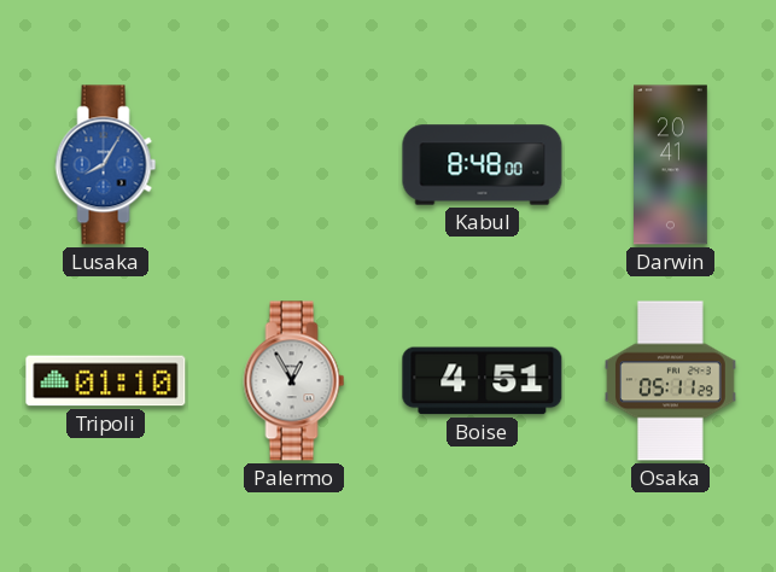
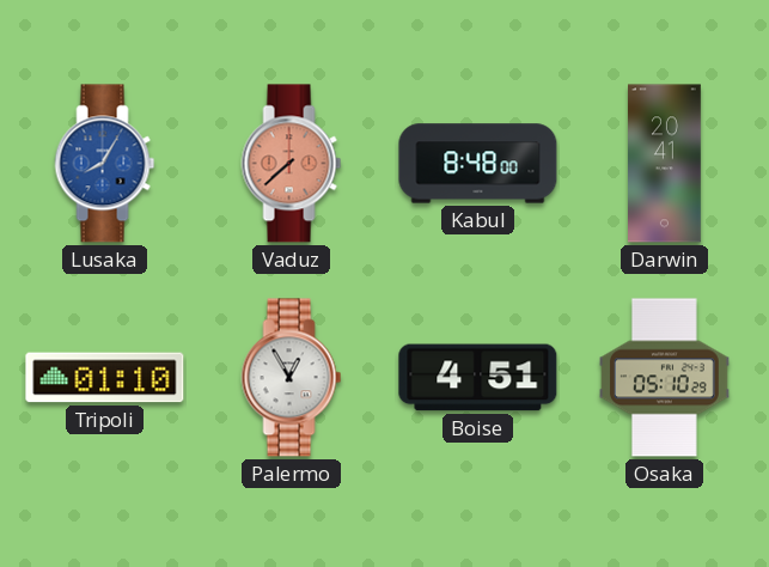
Vaduz: none -> 7:38
Osaka: 05:11 -> 05:10
